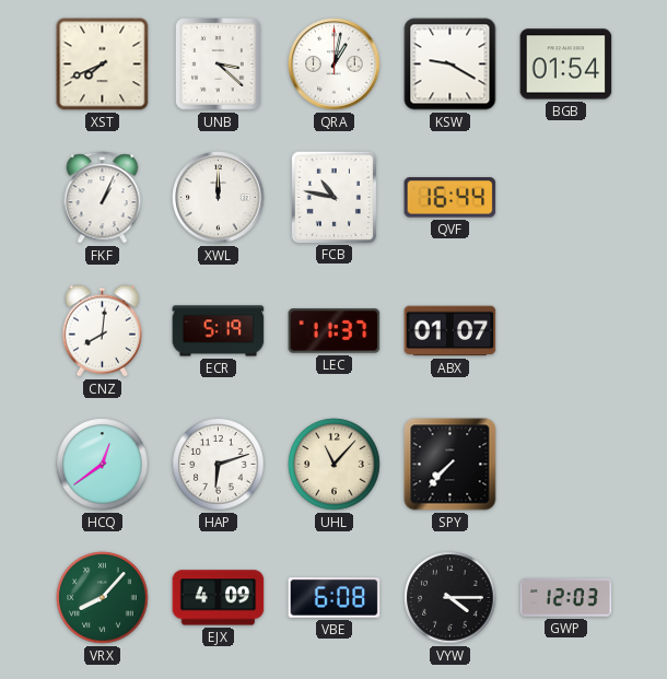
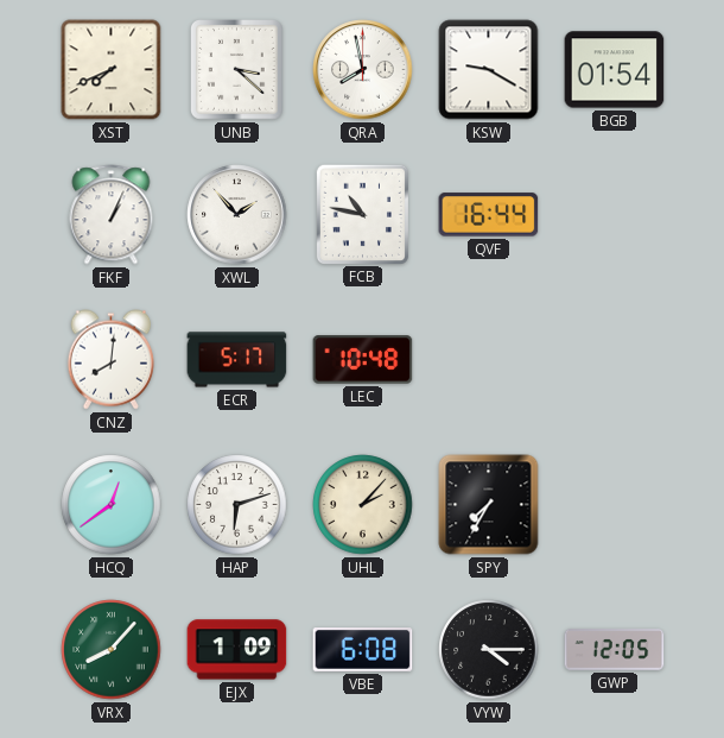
QRA: 1:02 -> 7:58
XWL: 12:00 -> 1:53
ECR: 5:19 -> 5:17
LEC: 11:37 -> 10:48
ABX: 01:07 -> none
UHL: 11:07 -> 2:07
SPY: 7:37 -> 7:35
EJX: 4:09 -> 1:09
GWP: 12:03 -> 12:05
